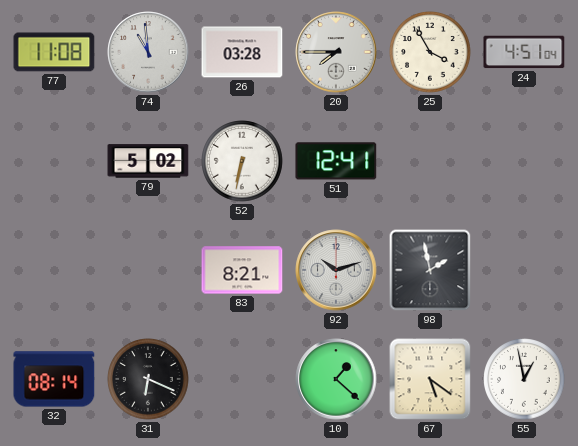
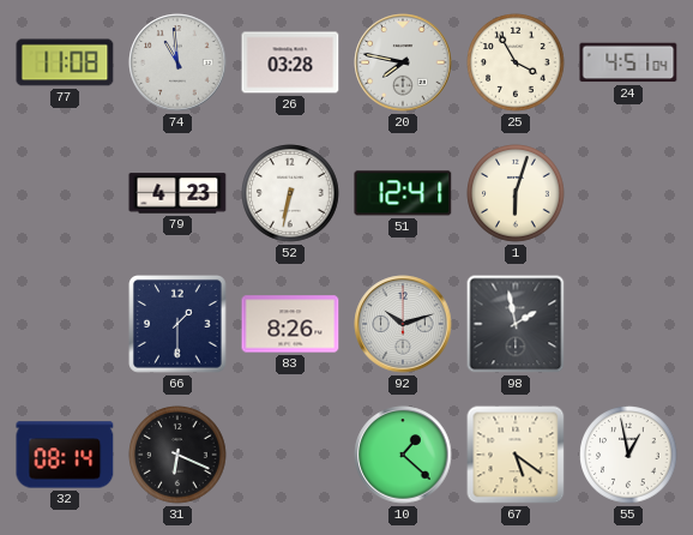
20: 7:45 -> 7:47
79: 5:02 -> 4:23
1: none -> 6:03
66: none -> 1:30
83: 8:21 -> 8:26
